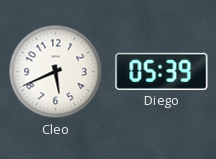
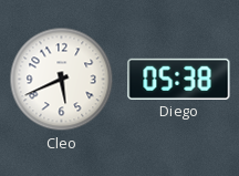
Diego: 05:39 -> 05:38
